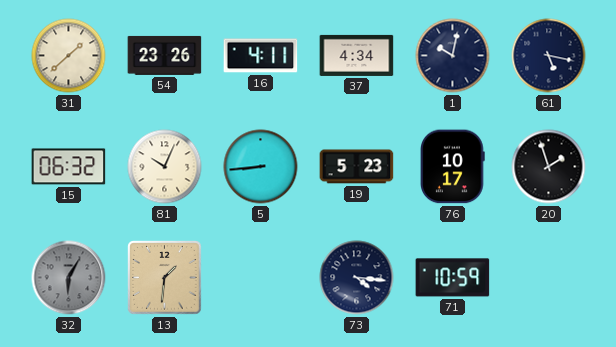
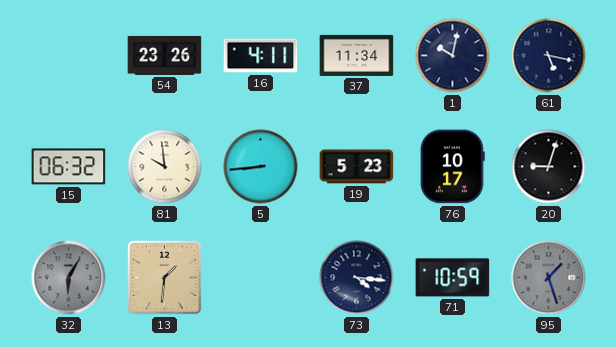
31: 1:38 -> none
37: 4:34 -> 11:34
81: 10:04 -> 9:59
20: 1:57 -> 9:03
95: none -> 1:27
